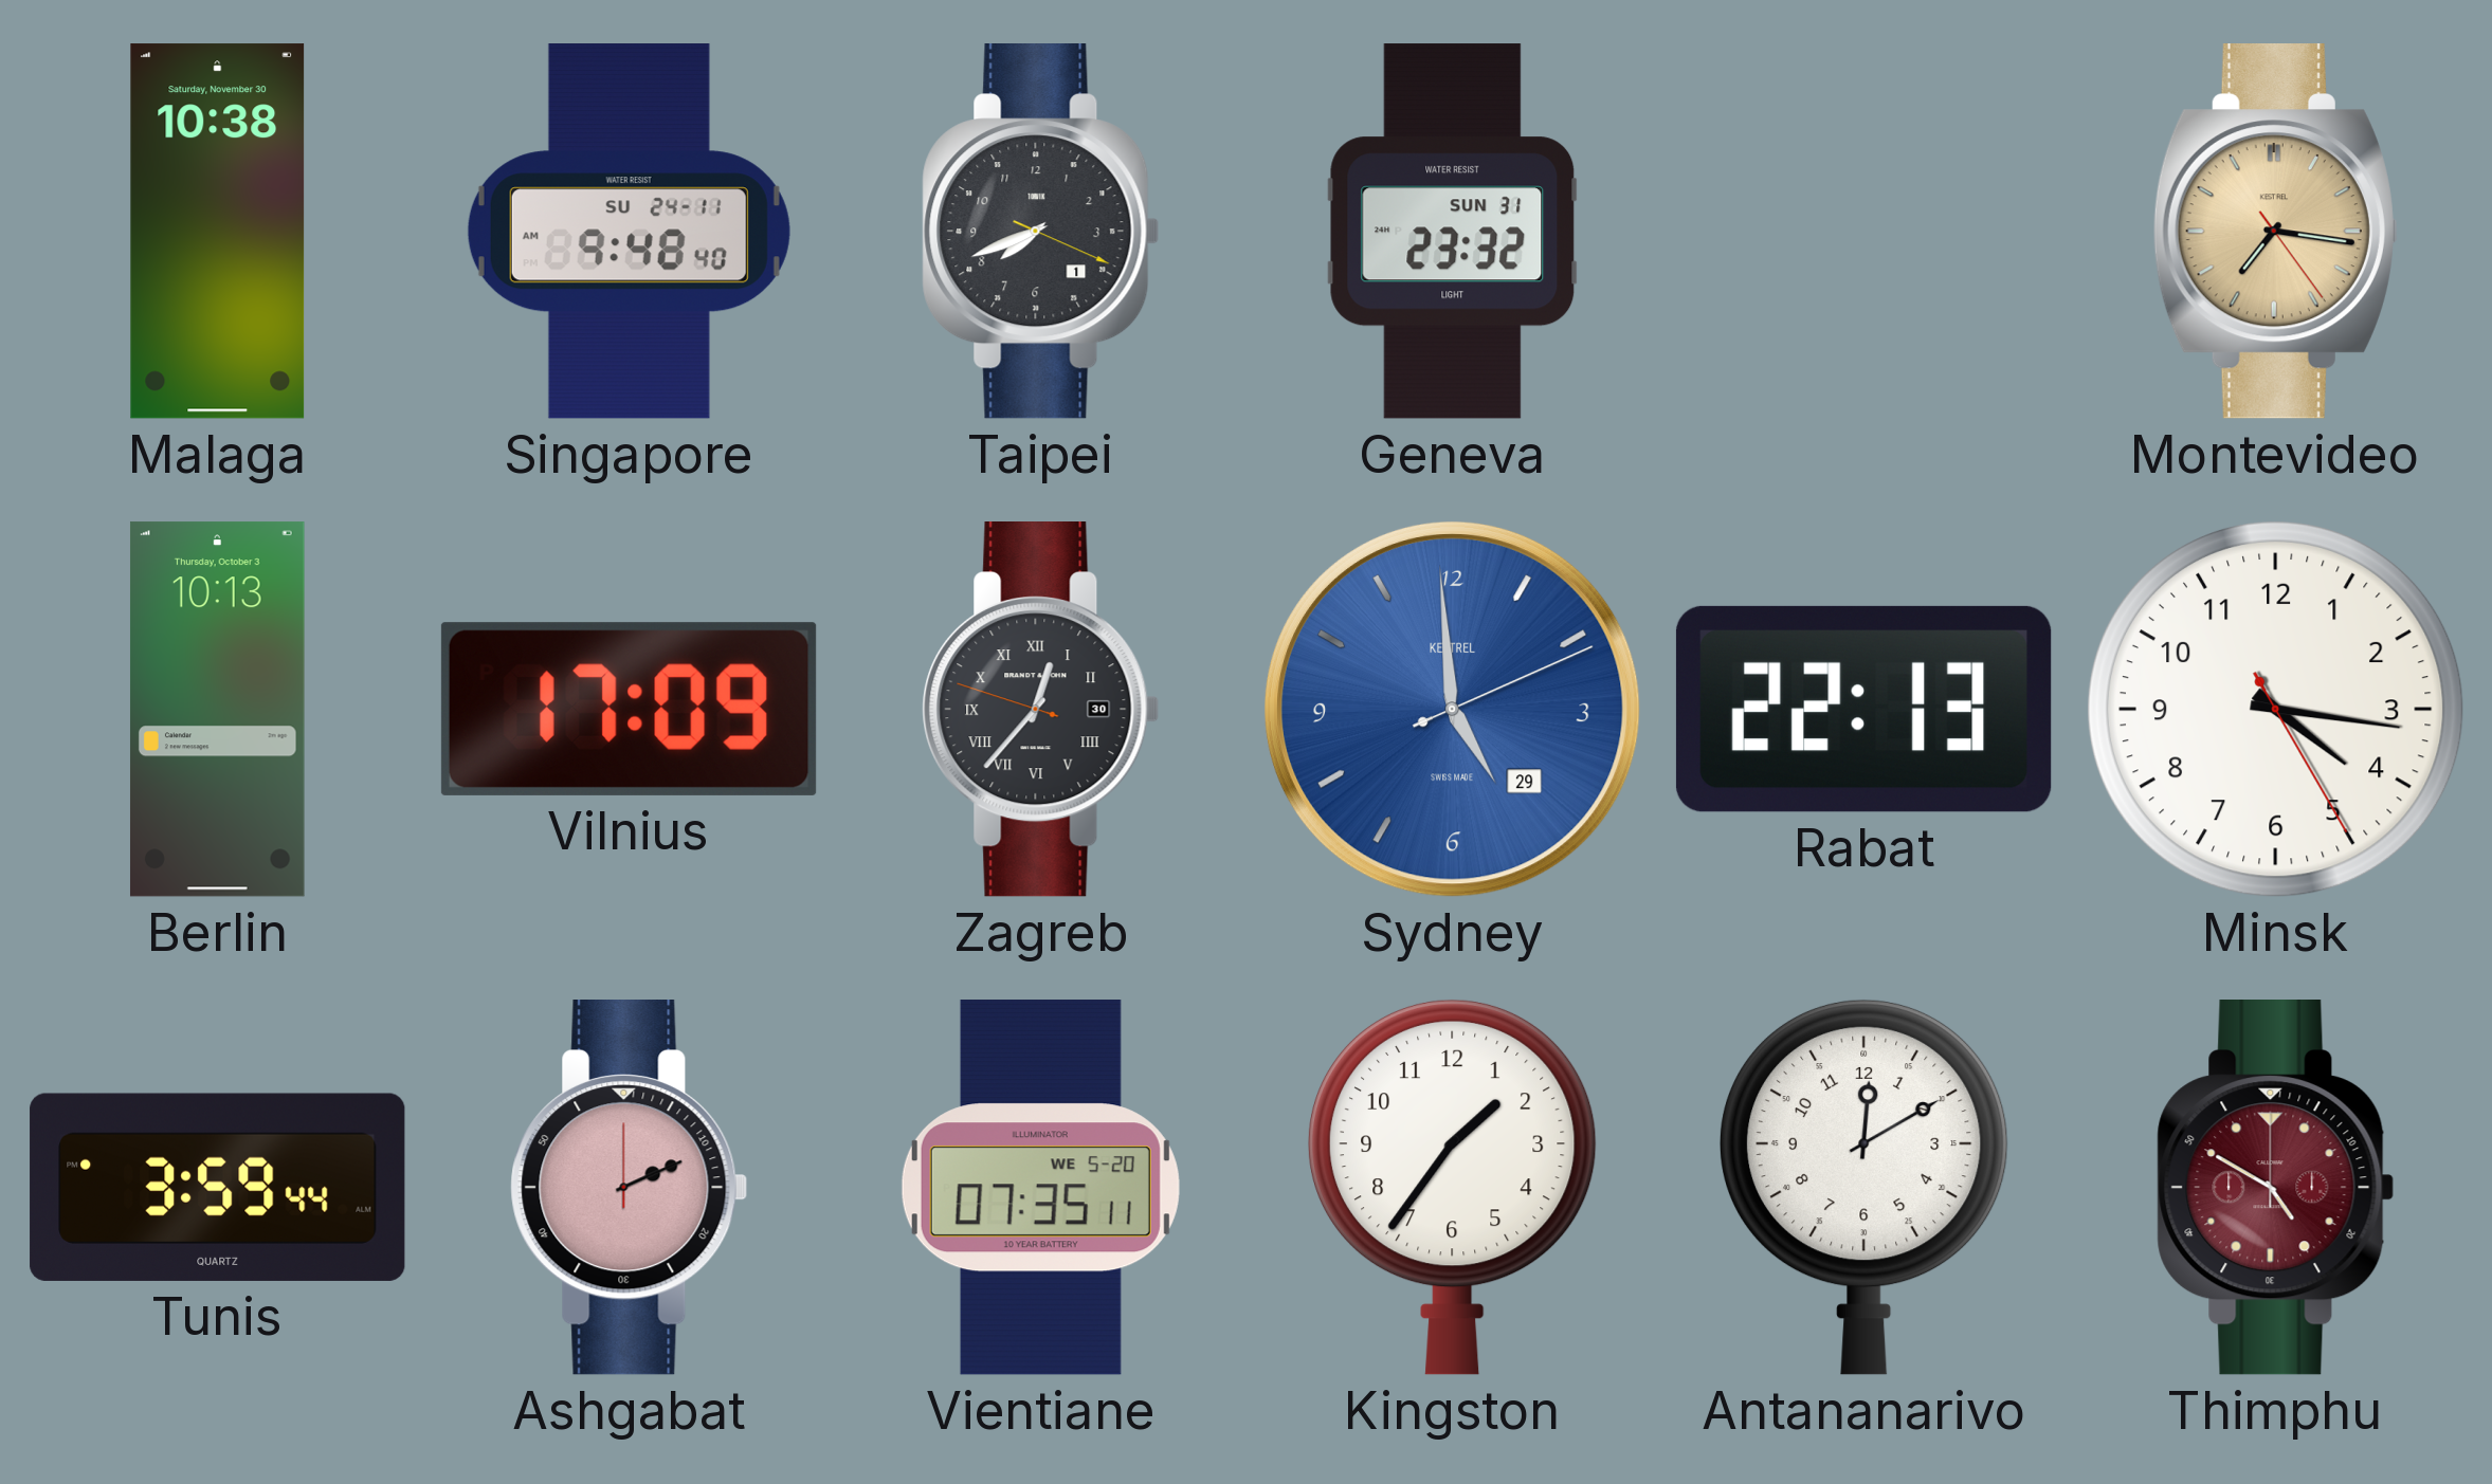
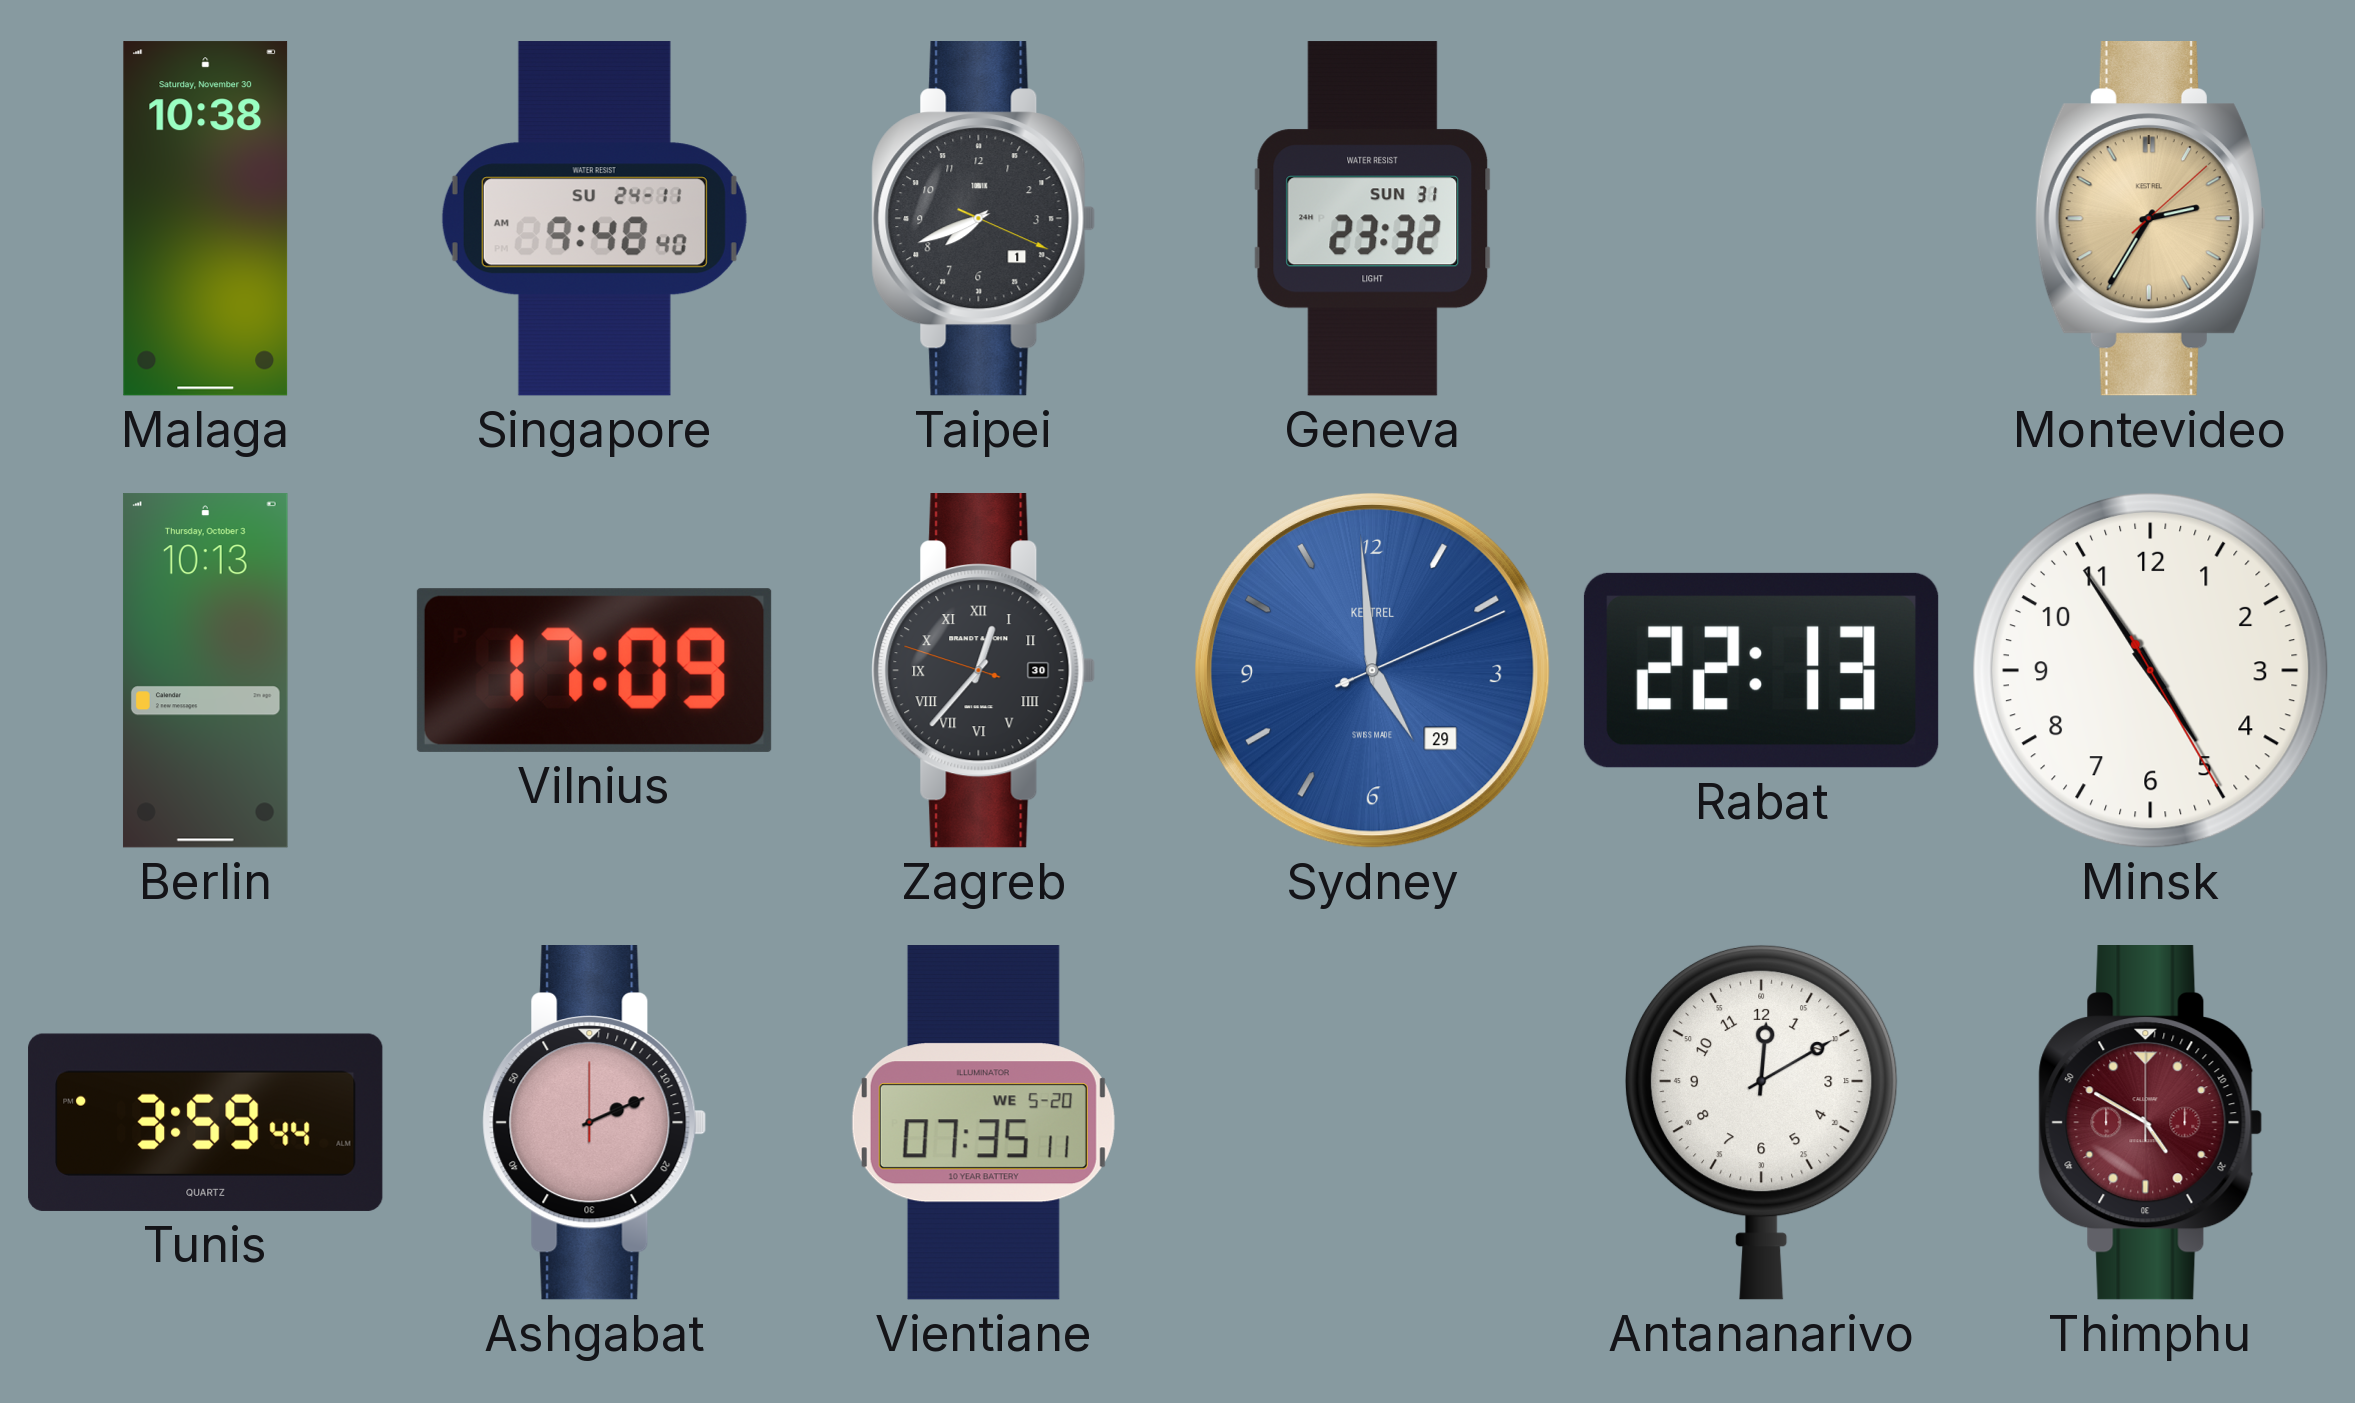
Montevideo: 7:16 -> 2:35
Minsk: 4:16 -> 4:54
Kingston: 1:36 -> none
